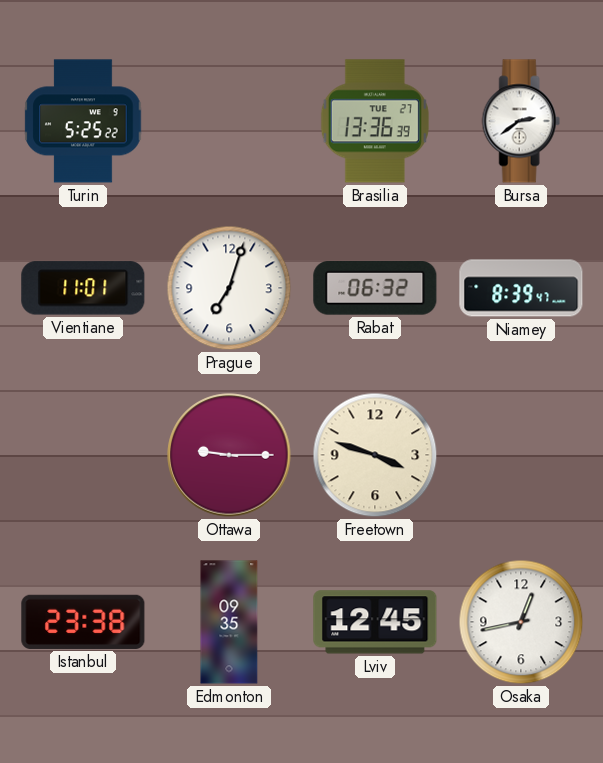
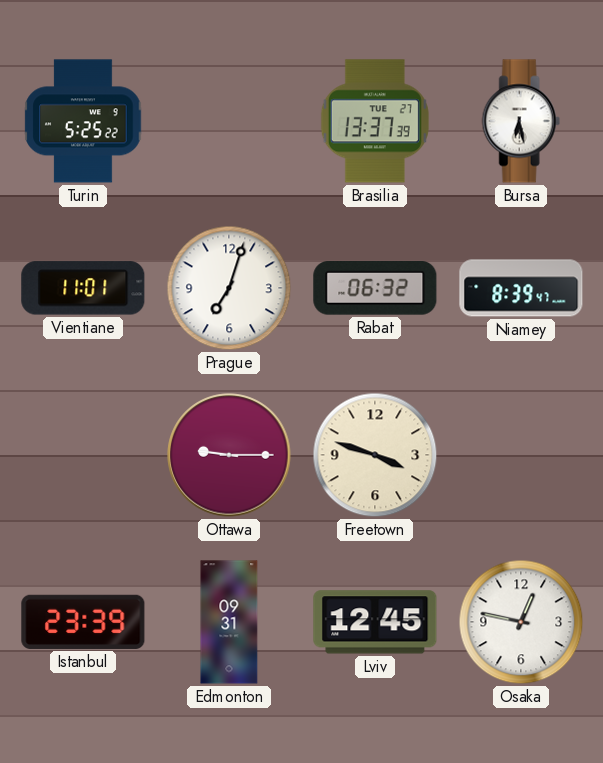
Brasilia: 13:36 -> 13:37
Bursa: 2:39 -> 6:28
Istanbul: 23:38 -> 23:39
Edmonton: 09:35 -> 09:31
Osaka: 12:43 -> 12:47
